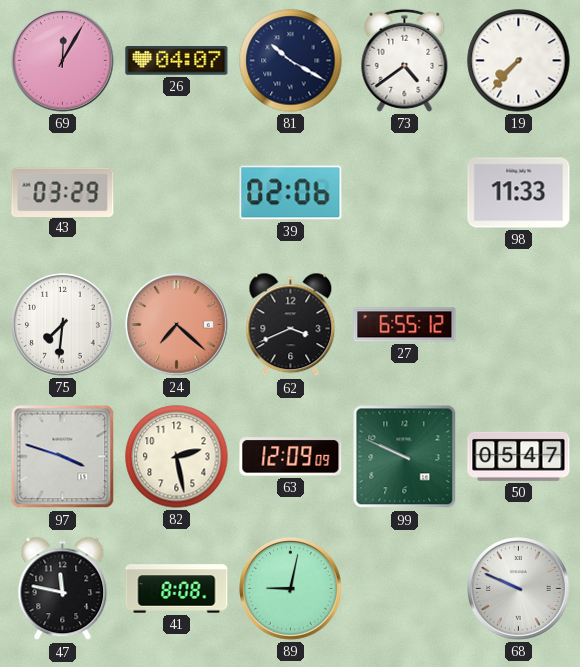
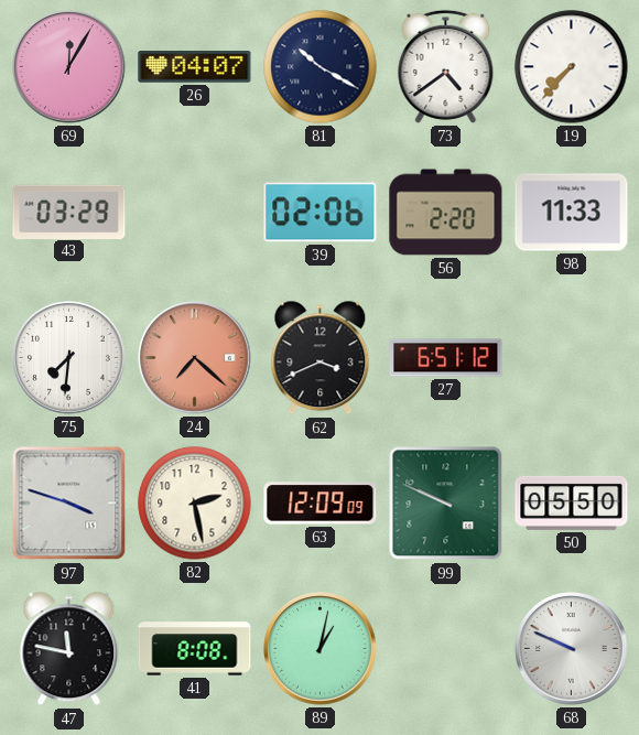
56: none -> 2:20
27: 6:55 -> 6:51
50: 05:47 -> 05:50
89: 9:02 -> 1:02
